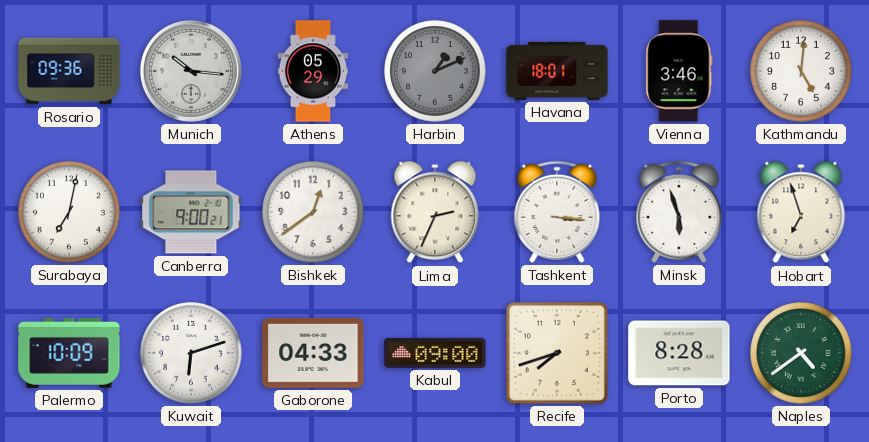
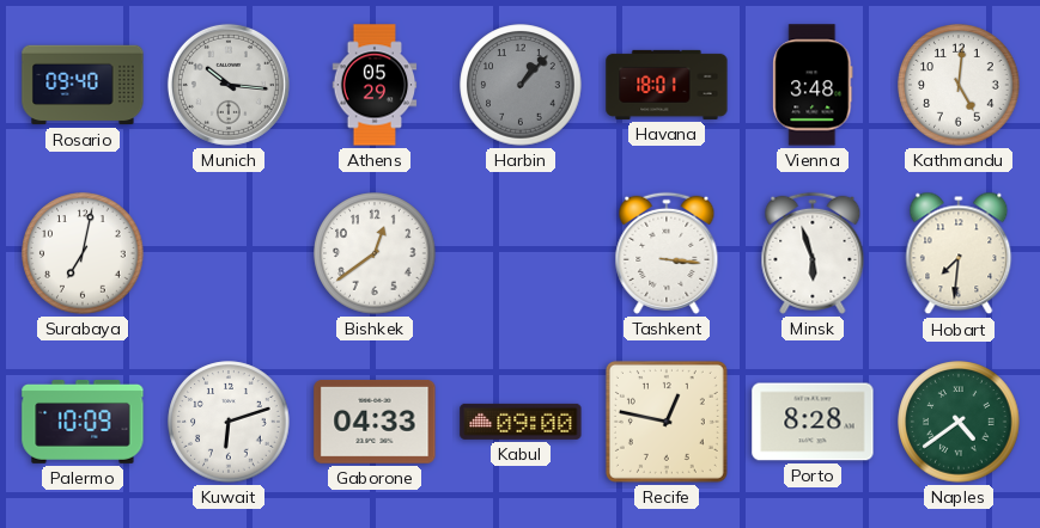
Rosario: 09:36 -> 09:40
Harbin: 1:11 -> 1:07
Vienna: 3:46 -> 3:48
Canberra: 9:00 -> none
Lima: 2:34 -> none
Hobart: 6:57 -> 7:31
Recife: 7:42 -> 12:47
